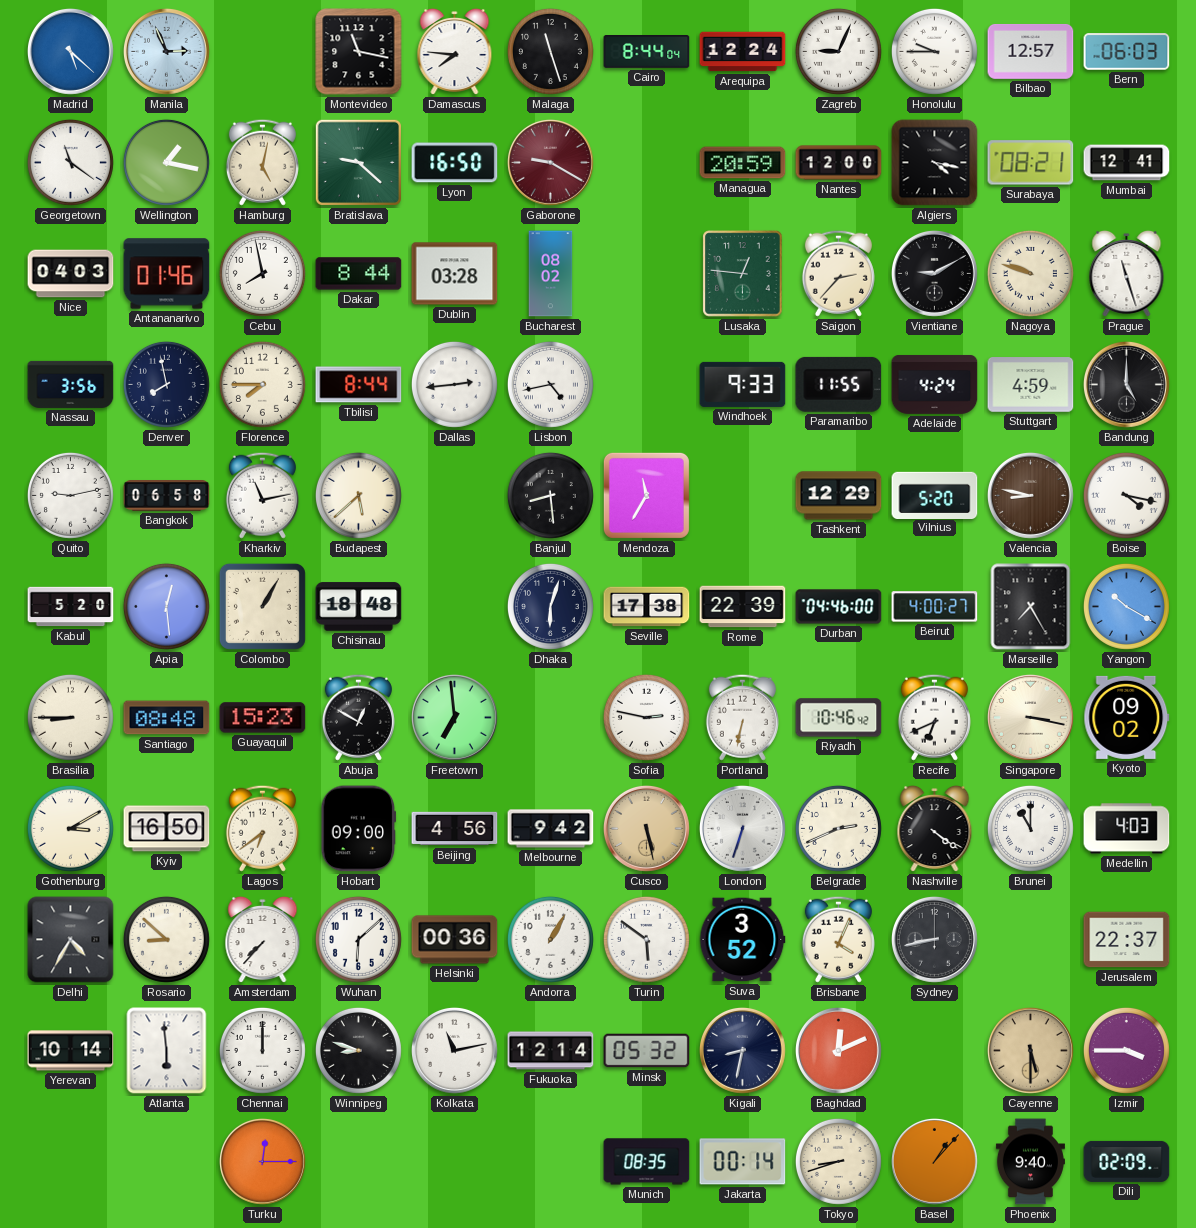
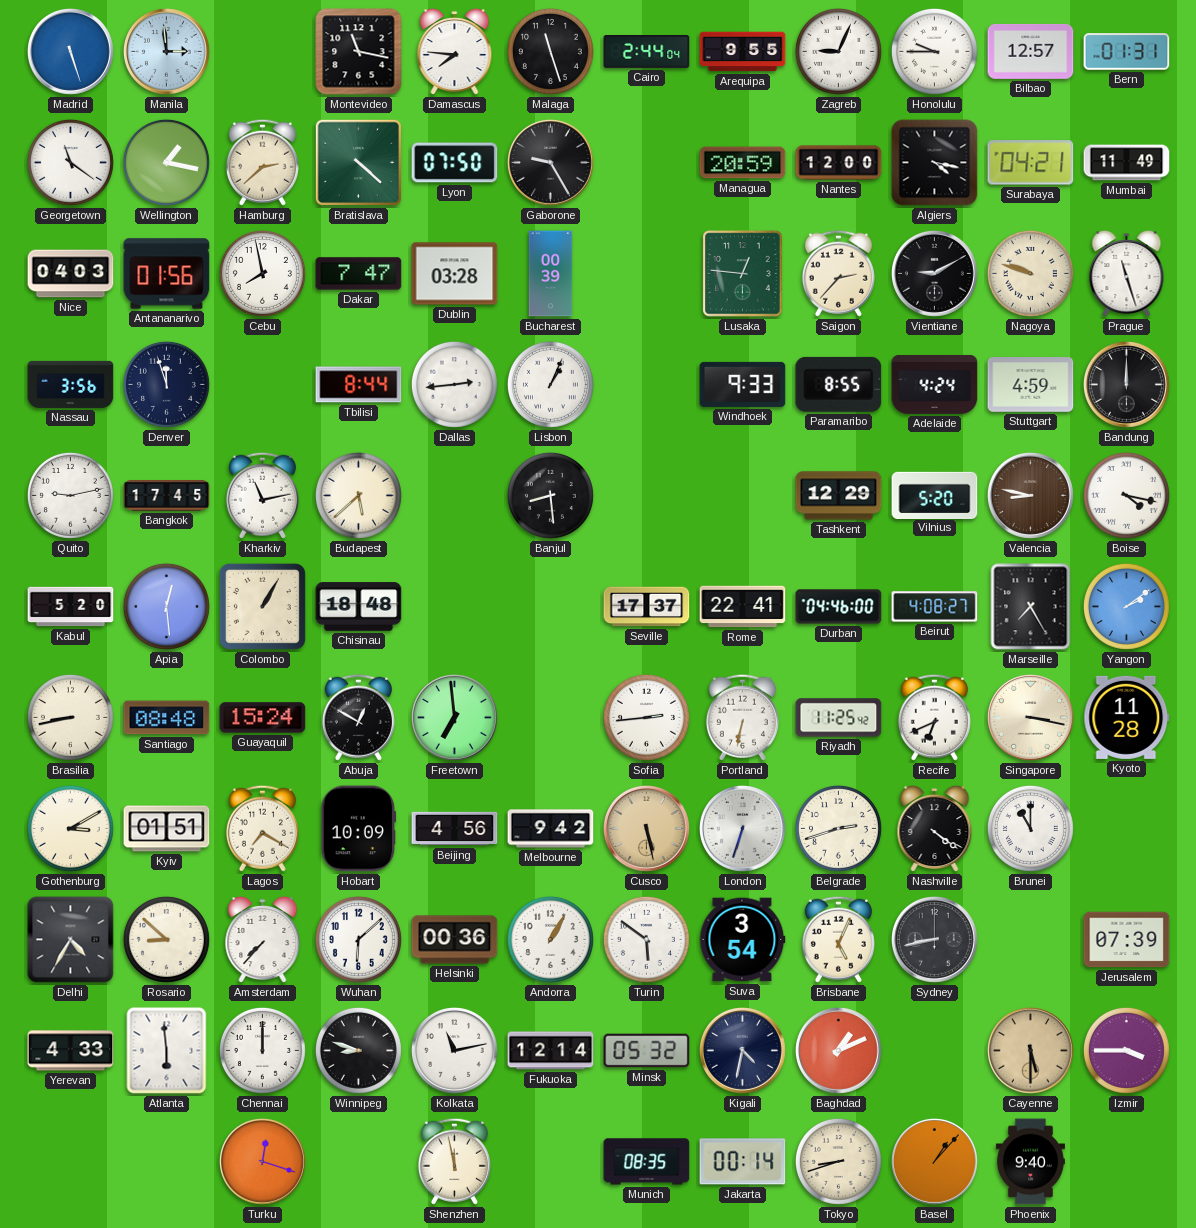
Madrid: 5:22 -> 5:27
Manila: 2:56 -> 2:59
Cairo: 8:44 -> 2:44
Arequipa: 12:24 -> 9:55
Bern: 06:03 -> 01:31
Hamburg: 5:02 -> 2:38
Bratislava: 9:22 -> 4:22
Lyon: 16:50 -> 07:50
Gaborone: 9:20 -> 9:25
Gaborone dial: burgundy -> black
Surabaya: 08:21 -> 04:21
Mumbai: 12:41 -> 11:49
Antananarivo: 01:46 -> 01:56
Dakar: 8:44 -> 7:47
Bucharest: 08:02 -> 00:39
Denver: 7:58 -> 11:57
Florence: 7:45 -> none
Lisbon: 4:43 -> 1:04
Paramaribo: 11:55 -> 8:55
Bandung: 5:00 -> 12:00
Bangkok: 06:58 -> 17:45
Mendoza: 11:35 -> none
Dhaka: 6:03 -> none
Seville: 17:38 -> 17:37
Rome: 22:39 -> 22:41
Beirut: 4:00 -> 4:08
Yangon: 10:20 -> 2:09
Brasilia: 8:45 -> 8:43
Guayaquil: 15:23 -> 15:24
Sofia: 2:47 -> 2:44
Riyadh: 10:46 -> 11:25
Kyoto: 09:02 -> 11:28
Kyiv: 16:50 -> 01:51
Lagos: 6:39 -> 7:20
Hobart: 09:00 -> 10:09
Belgrade: 2:41 -> 2:42
Medellin: 4:03 -> none
Suva: 3:52 -> 3:54
Brisbane: 4:04 -> 5:04
Jerusalem: 22:37 -> 07:39
Yerevan: 10:14 -> 4:33
Kigali: 8:32 -> 4:32
Baghdad: 12:11 -> 1:11
Turku: 12:15 -> 12:18
Shenzhen: none -> 11:58
Dili: 02:09 -> none
